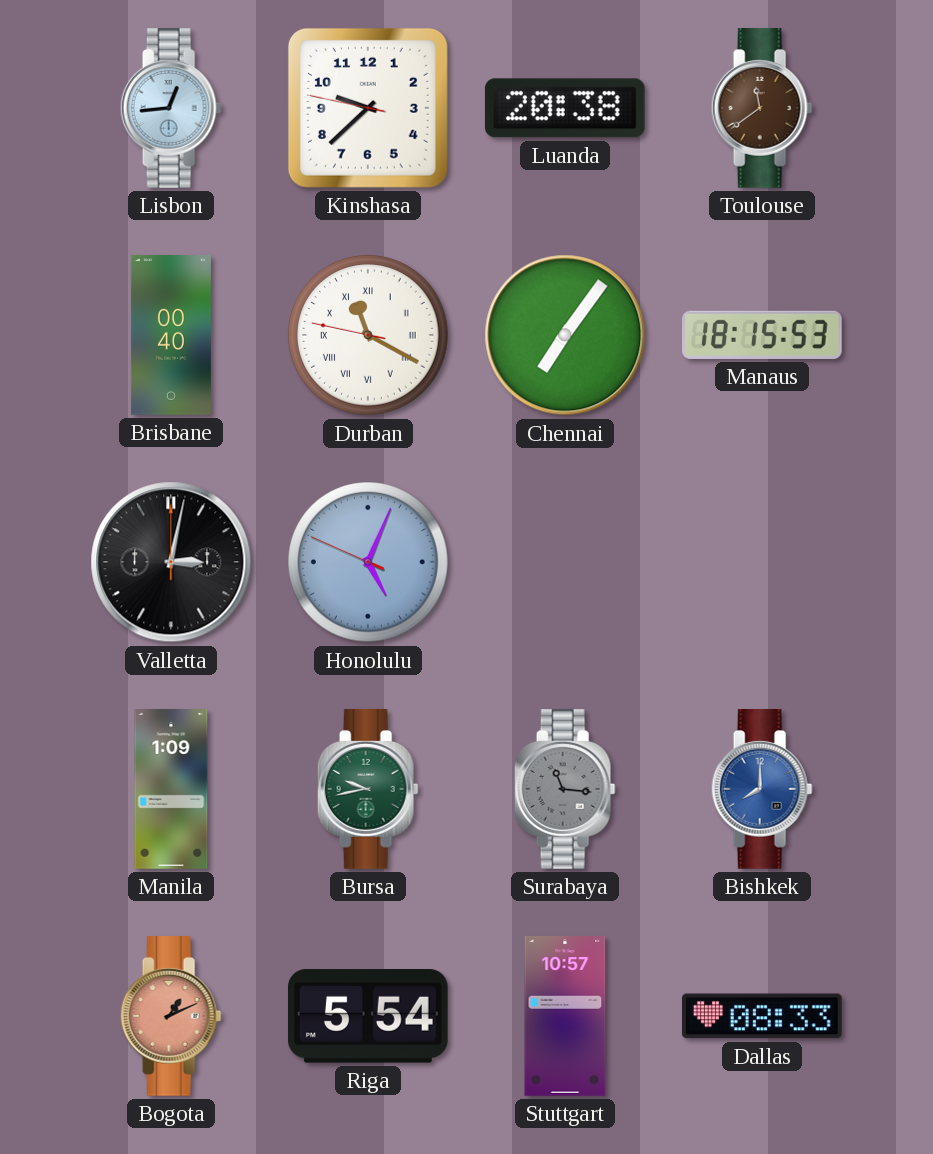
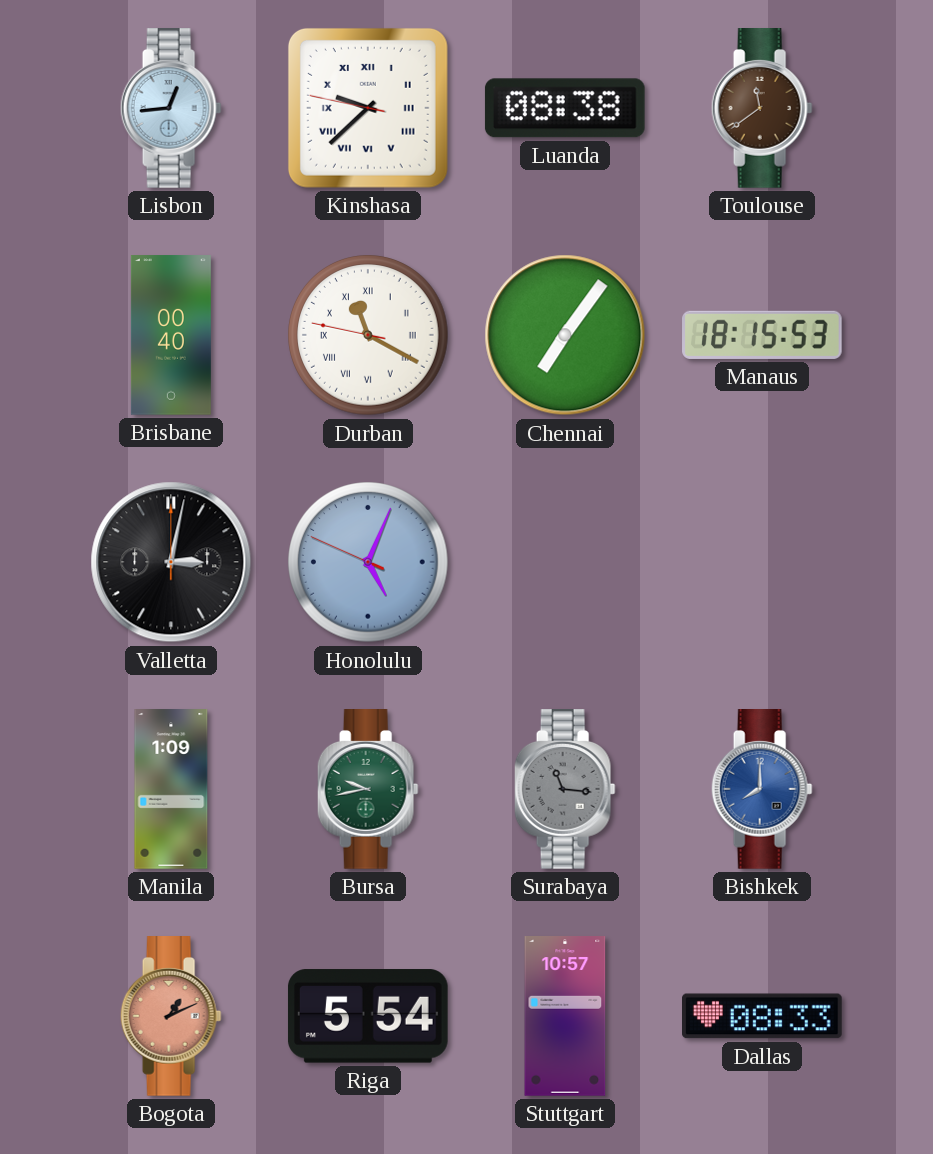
Kinshasa numerals: Arabic -> Roman
Luanda: 20:38 -> 08:38
